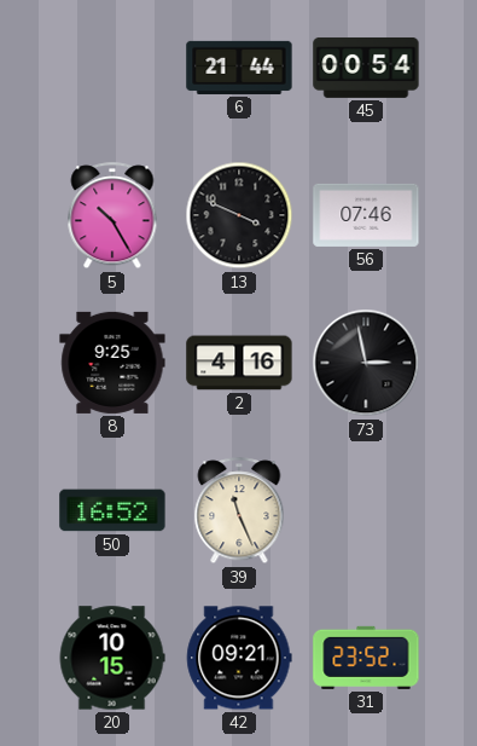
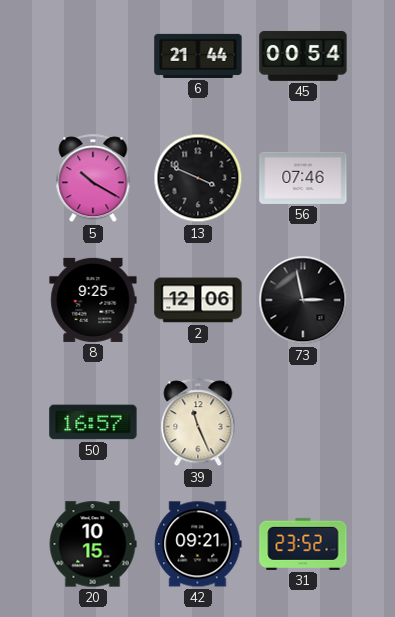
5: 10:25 -> 10:20
2: 4:16 -> 12:06
50: 16:52 -> 16:57
